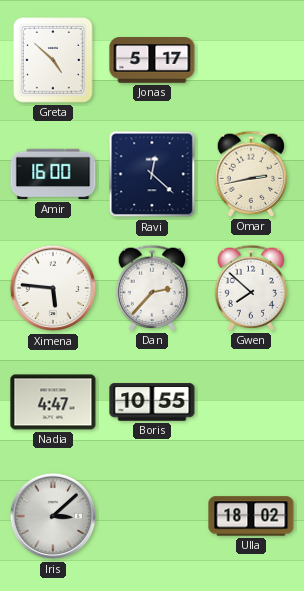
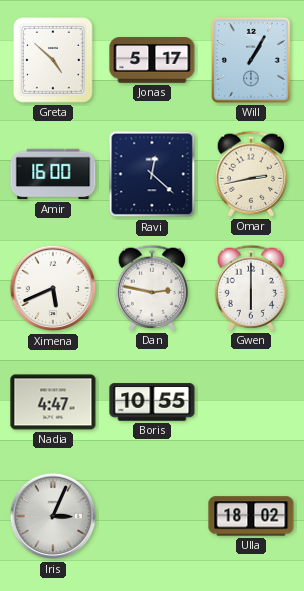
Will: none -> 1:05
Ximena: 5:46 -> 5:41
Dan: 2:37 -> 2:47
Gwen: 7:52 -> 6:00
Iris: 3:08 -> 3:04
